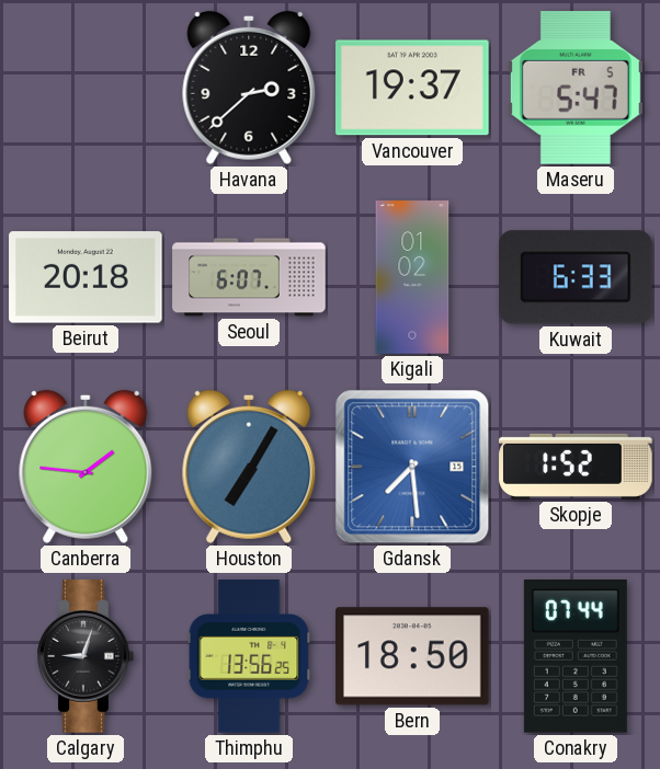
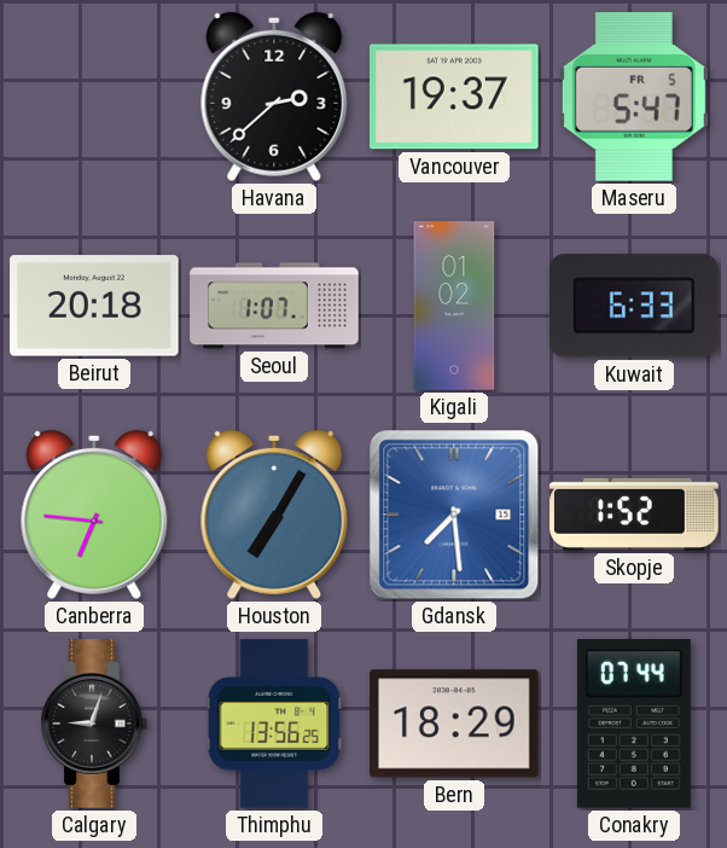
Seoul: 6:07 -> 1:07
Canberra: 1:46 -> 6:46
Bern: 18:50 -> 18:29
